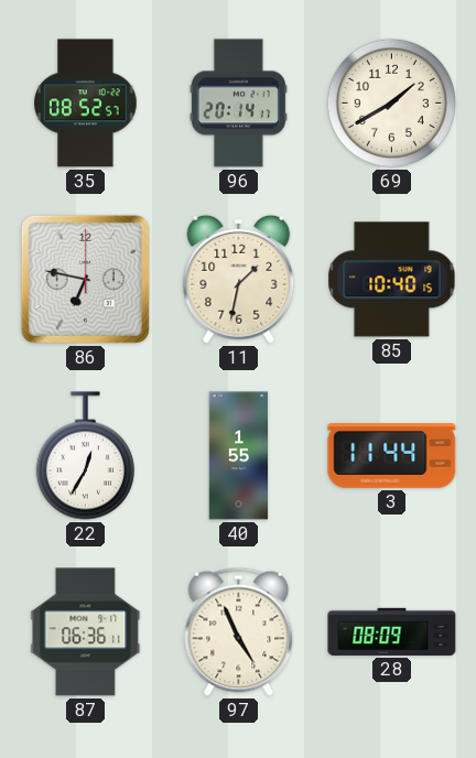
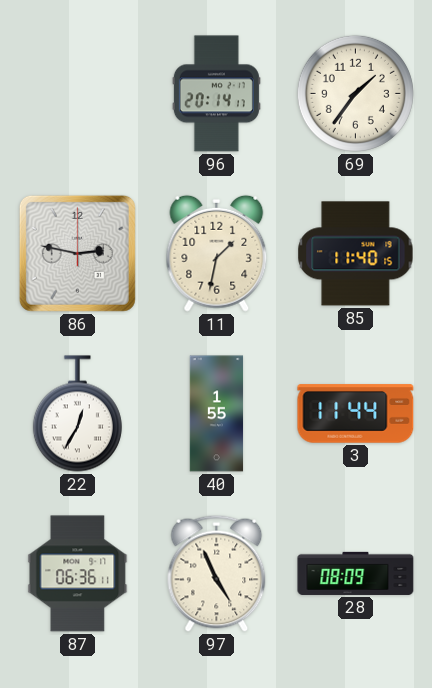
35: 08:52 -> none
69: 1:40 -> 1:36
86: 6:47 -> 2:47
85: 10:40 -> 11:40
